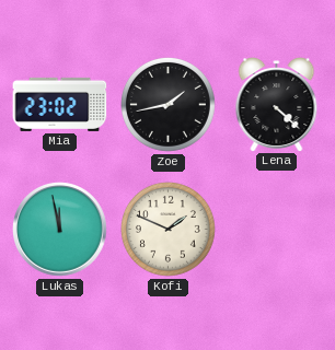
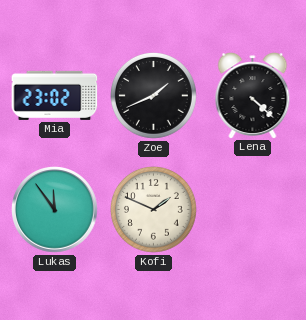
Zoe: 1:43 -> 1:41
Lukas: 11:58 -> 11:54
